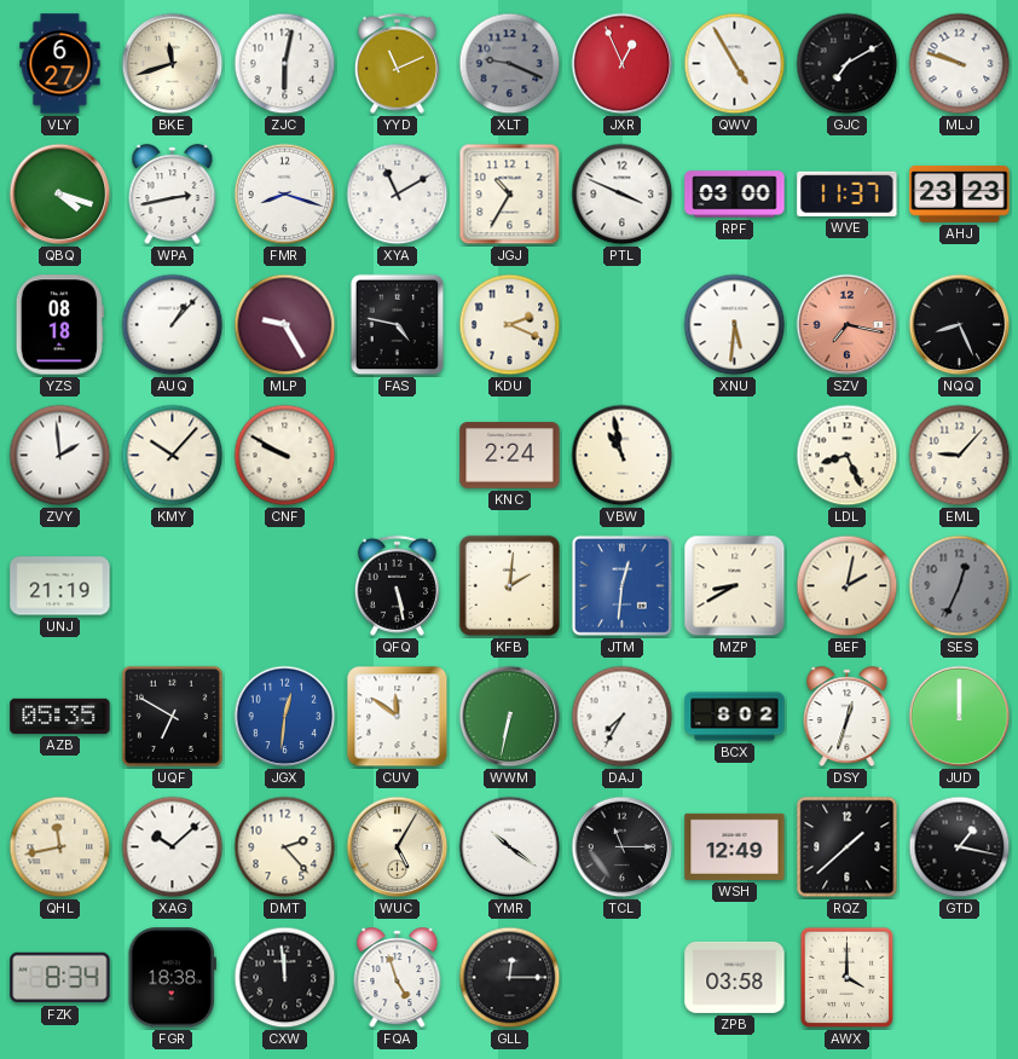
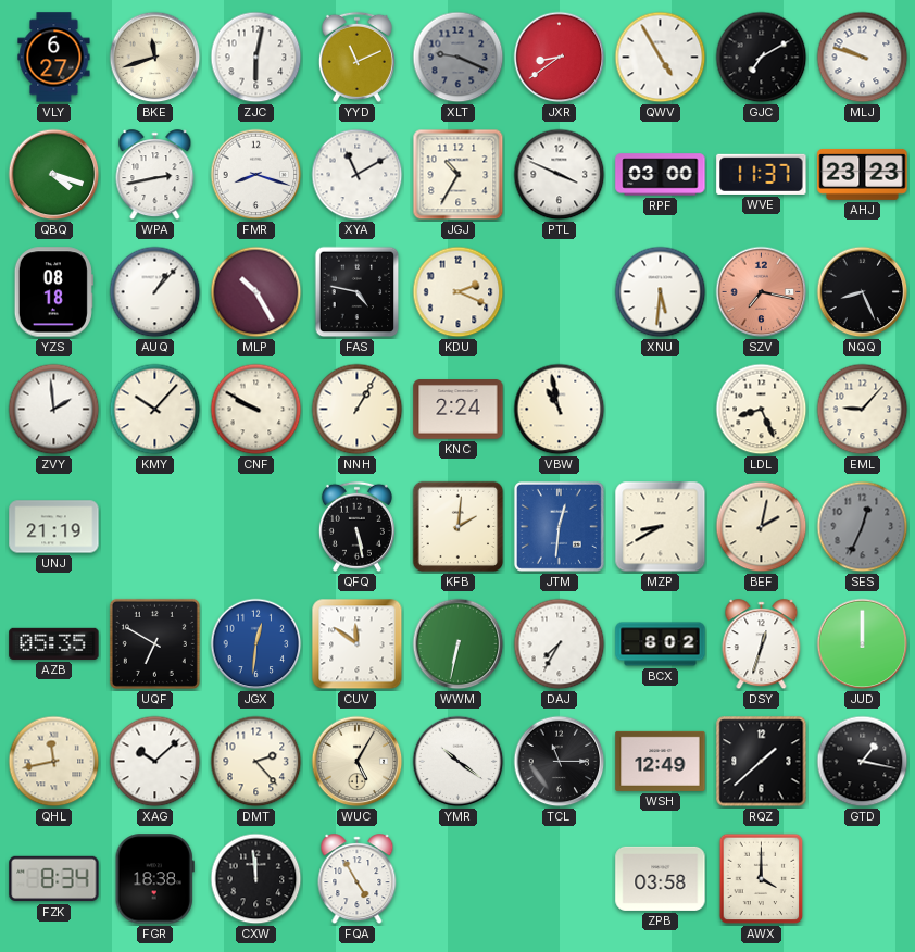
JXR: 12:56 -> 8:39
MLP: 9:25 -> 10:25
NNH: none -> 1:05
FQA: 4:57 -> 4:55
GLL: 12:15 -> none
